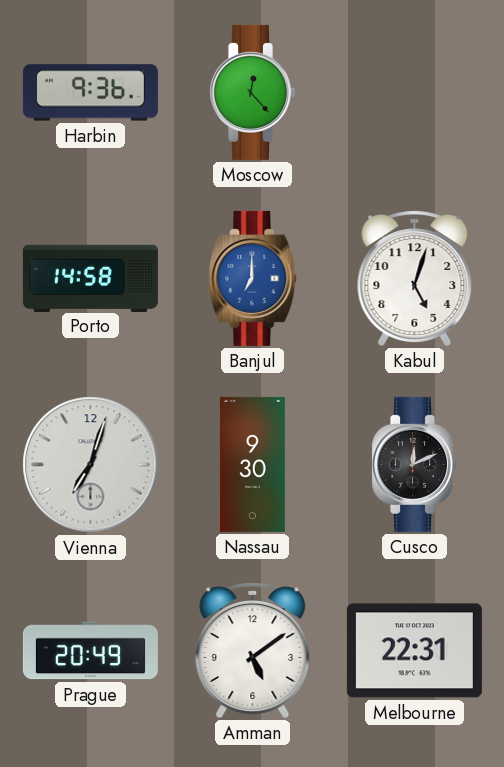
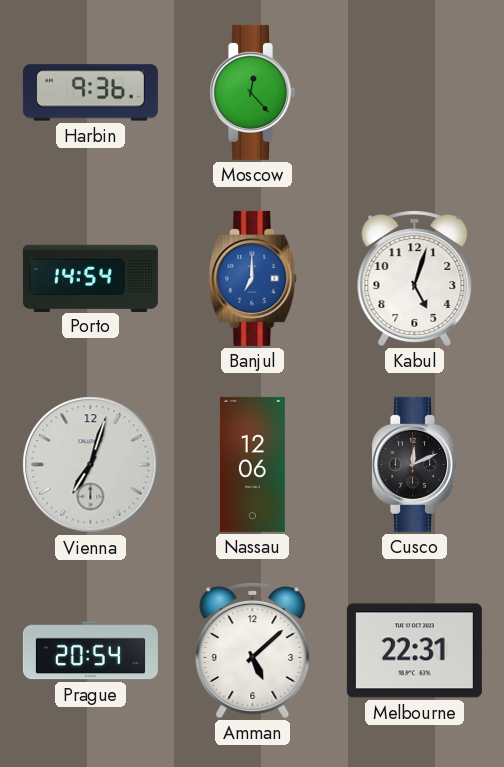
Porto: 14:58 -> 14:54
Nassau: 9:30 -> 12:06
Prague: 20:49 -> 20:54
Amman: 5:09 -> 5:08
